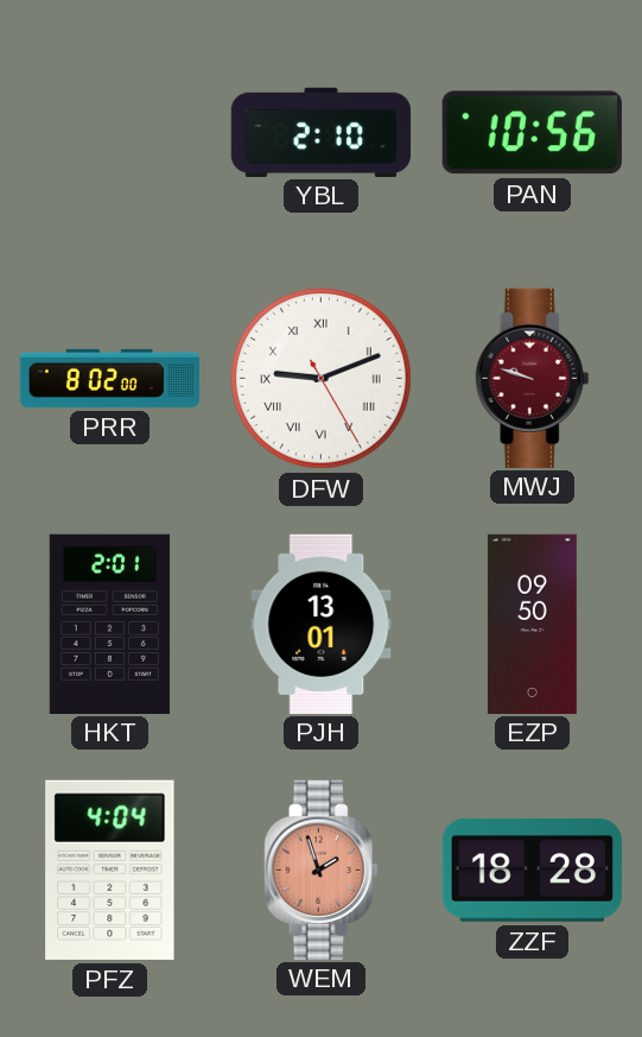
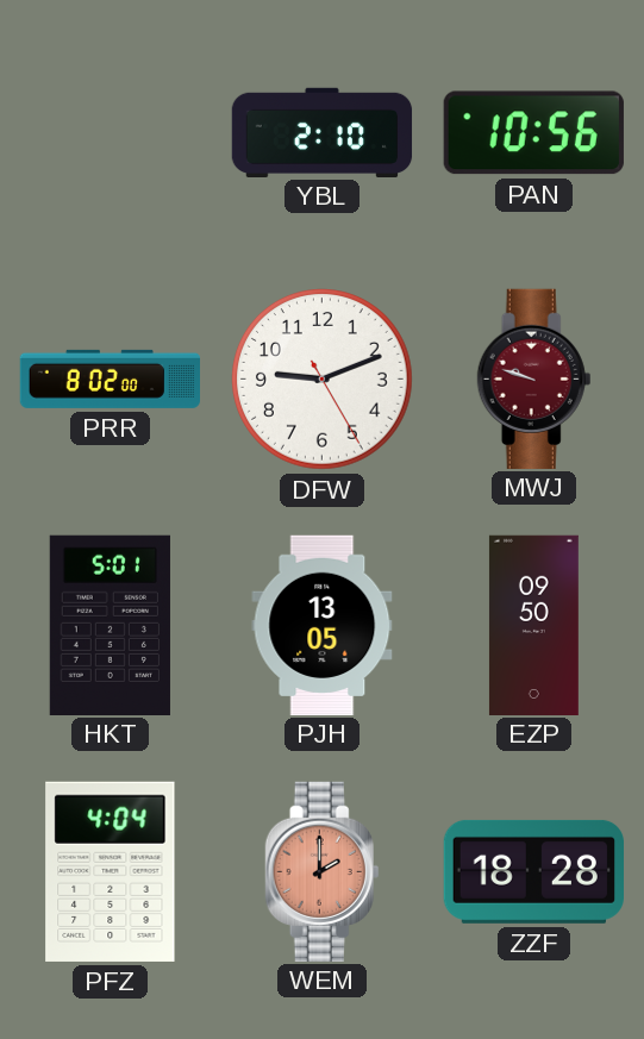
DFW numerals: Roman -> Arabic
HKT: 2:01 -> 5:01
PJH: 13:01 -> 13:05
WEM: 1:57 -> 2:00
